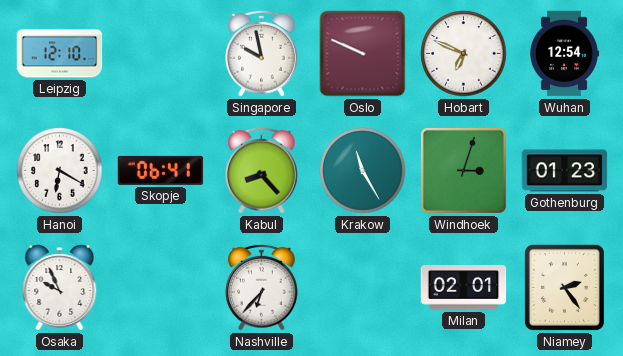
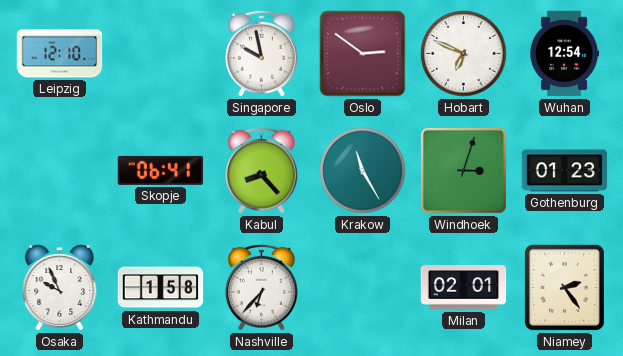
Oslo: 9:49 -> 2:51
Hanoi: 6:20 -> none
Kathmandu: none -> 1:58
